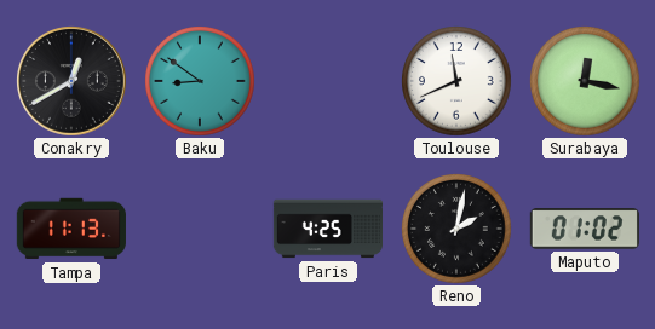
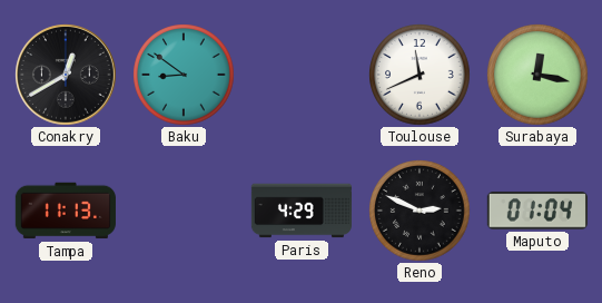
Paris: 4:25 -> 4:29
Reno: 2:02 -> 2:49
Maputo: 01:02 -> 01:04
